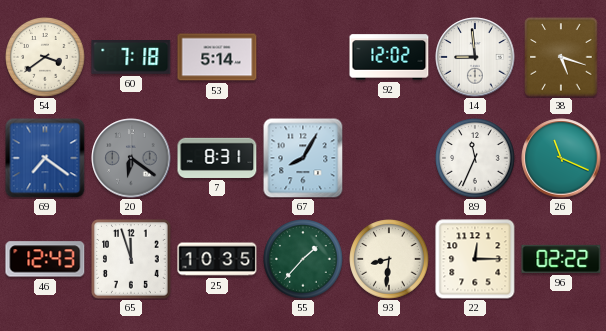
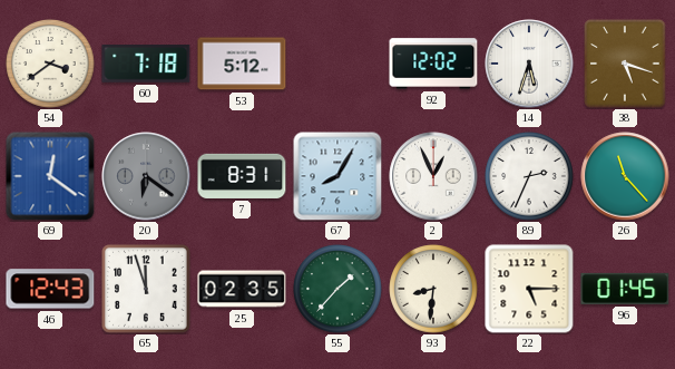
53: 5:14 -> 5:12
14: 8:59 -> 5:33
69: 7:21 -> 12:21
2: none -> 12:56
89: 11:34 -> 2:34
26: 11:19 -> 11:23
25: 10:35 -> 02:35
22: 12:15 -> 5:15
96: 02:22 -> 01:45
